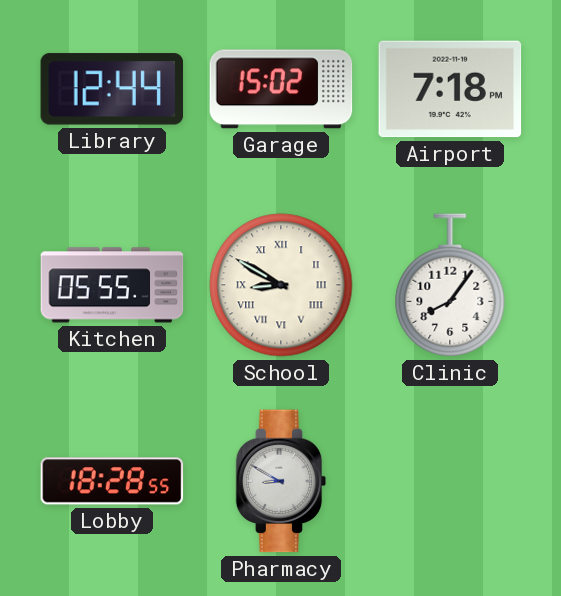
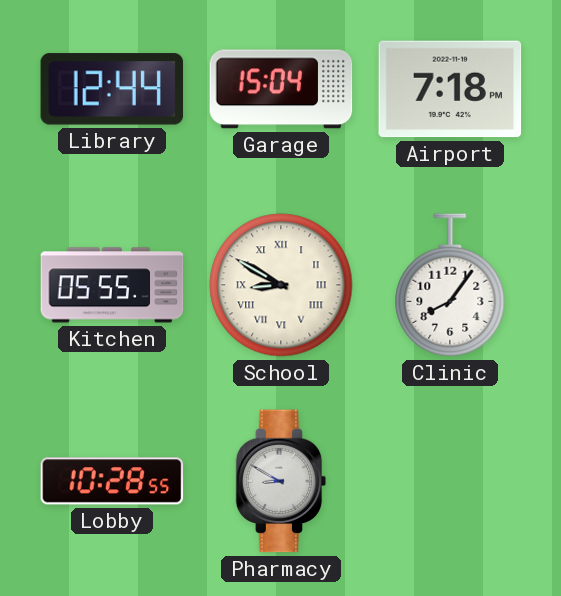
Garage: 15:02 -> 15:04
Lobby: 18:28 -> 10:28
